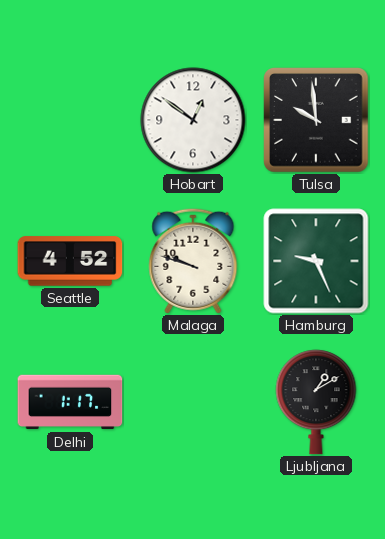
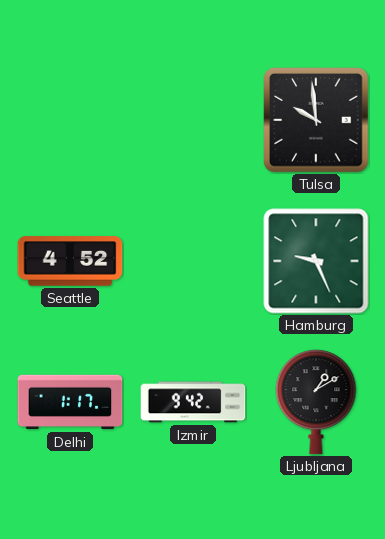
Hobart: 12:51 -> none
Malaga: 9:48 -> none
Izmir: none -> 9:42
